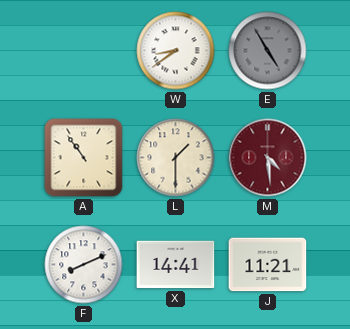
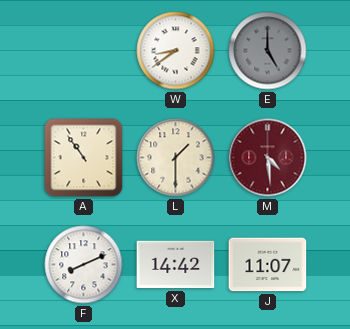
E: 4:55 -> 5:00
X: 14:41 -> 14:42
J: 11:21 -> 11:07
